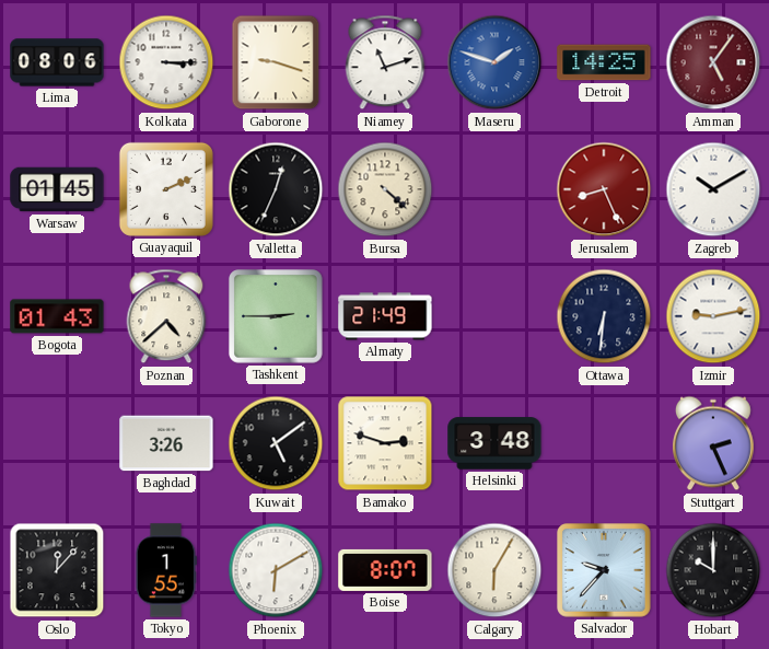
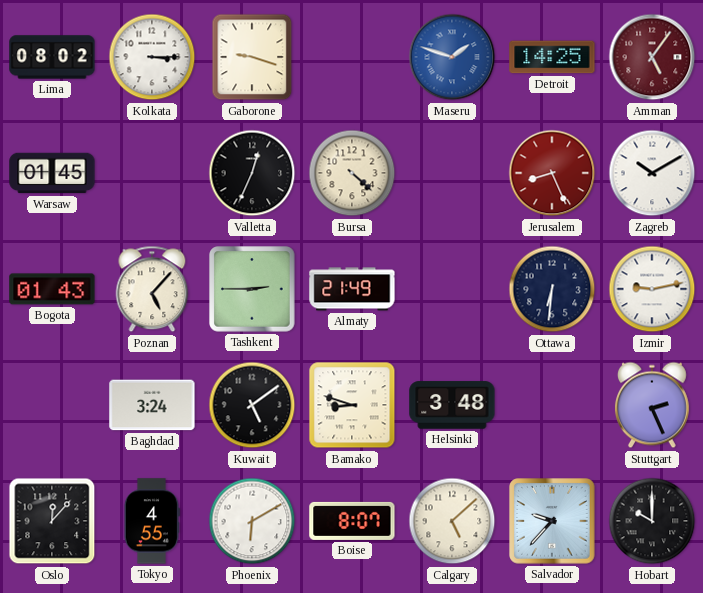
Lima: 08:06 -> 08:02
Niamey: 11:12 -> none
Guayaquil: 2:11 -> none
Poznan: 4:38 -> 5:07
Baghdad: 3:26 -> 3:24
Bamako: 2:48 -> 8:48
Tokyo: 1:55 -> 4:55
Calgary: 6:05 -> 5:08
